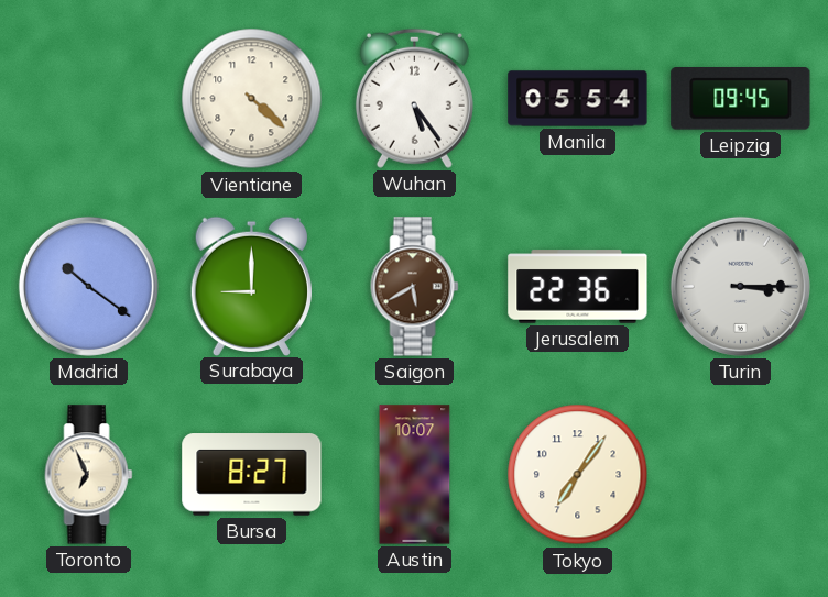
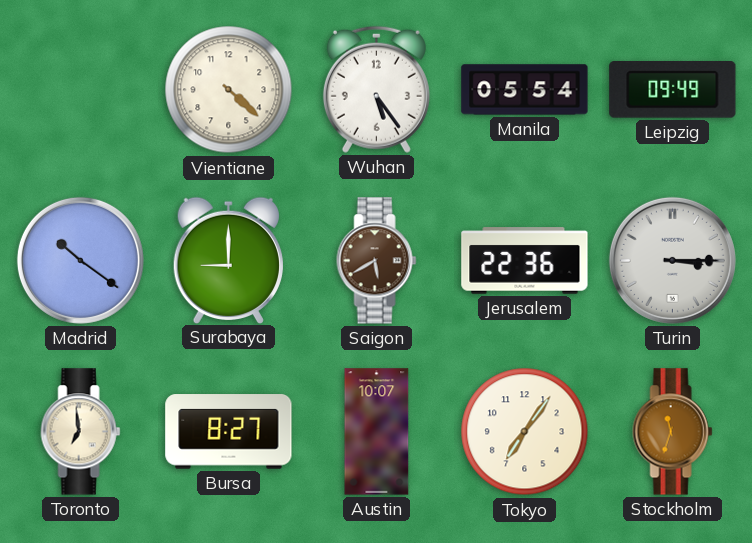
Leipzig: 09:45 -> 09:49
Toronto: 6:56 -> 6:59
Stockholm: none -> 11:33
